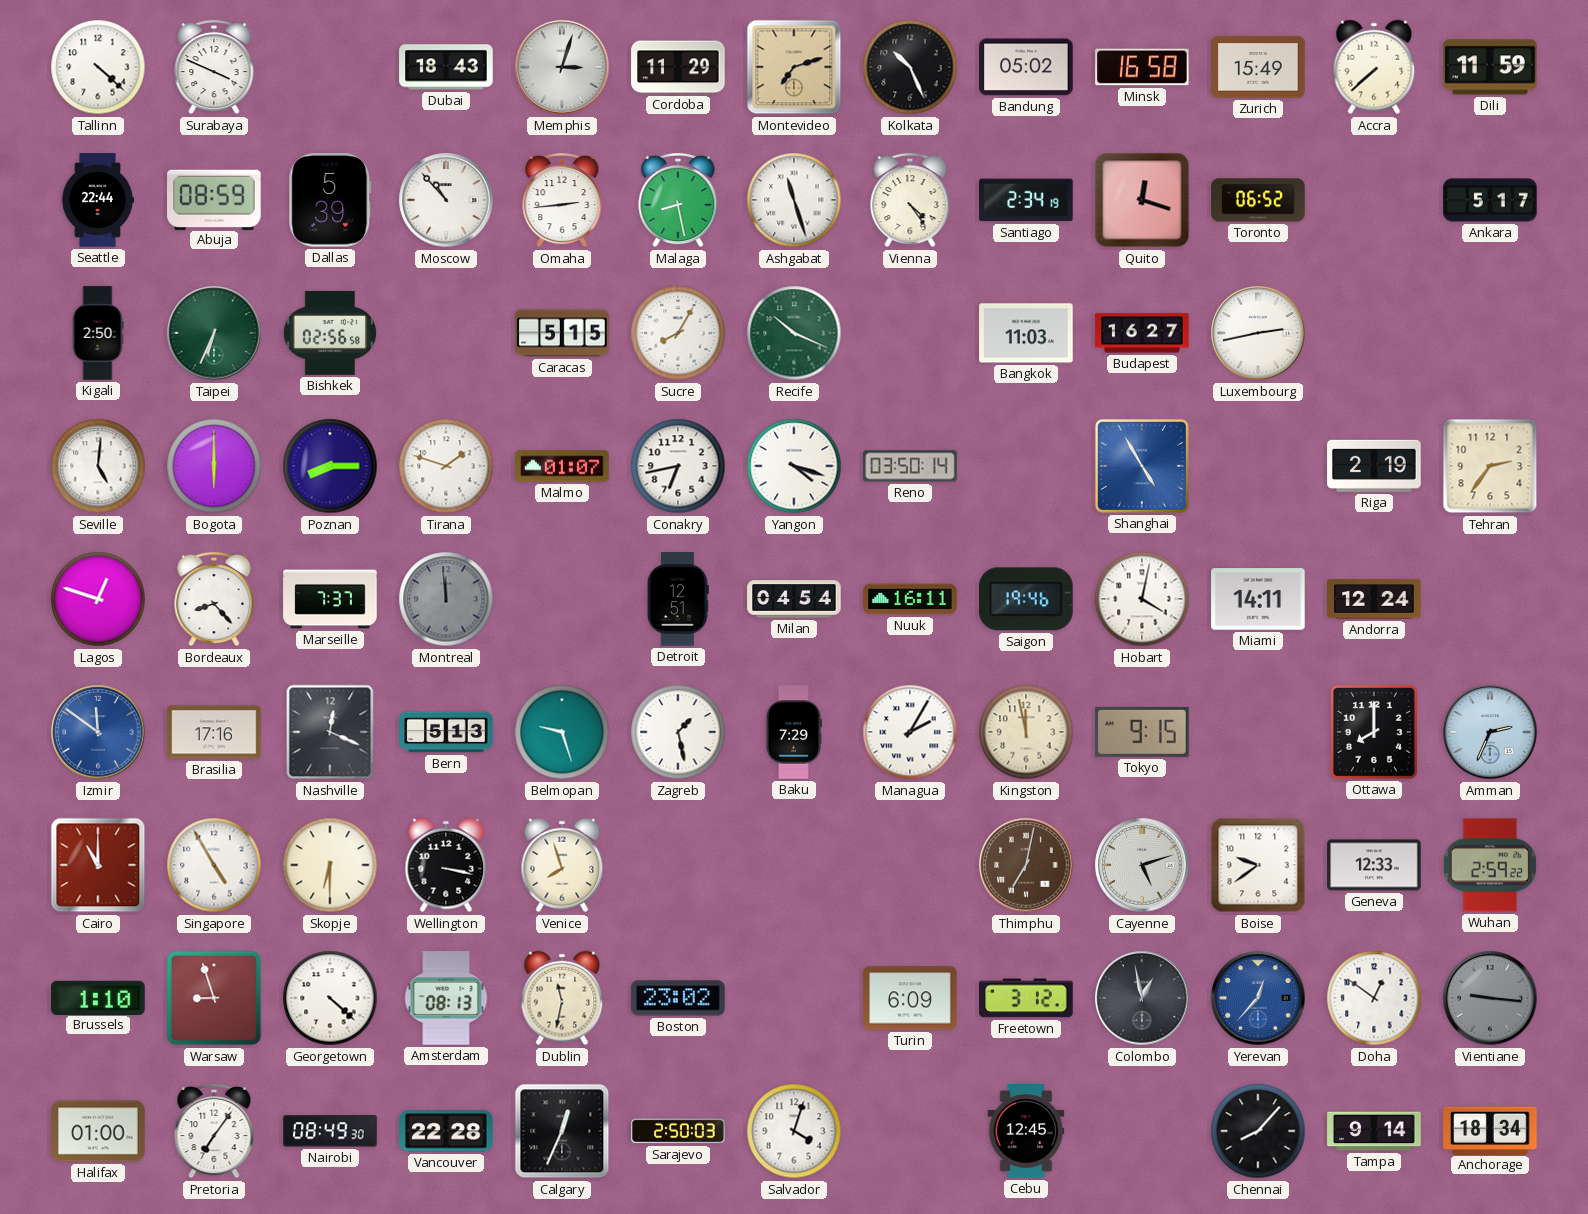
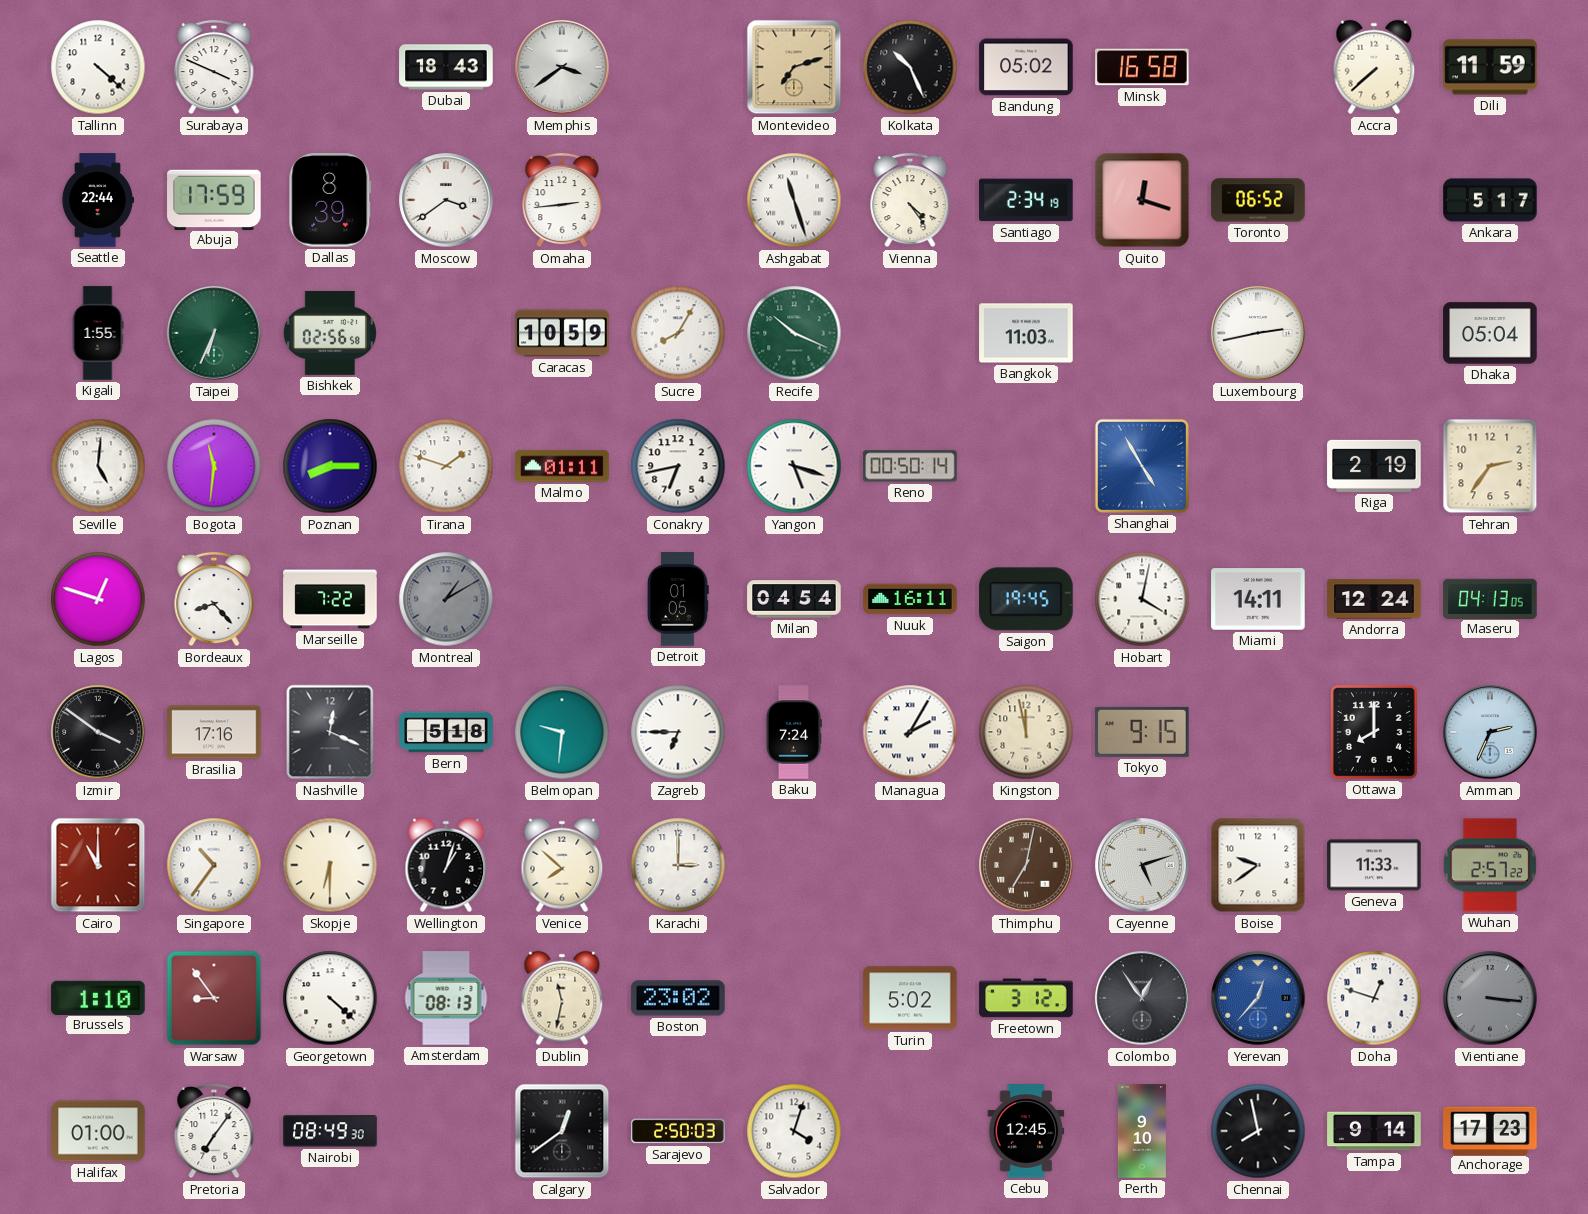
Memphis: 3:03 -> 3:39
Cordoba: 11:29 -> none
Zurich: 15:49 -> none
Abuja: 08:59 -> 17:59
Dallas: 5:39 -> 8:39
Moscow: 10:53 -> 3:39
Malaga: 8:28 -> none
Kigali: 2:50 -> 1:55
Caracas: 5:15 -> 10:59
Budapest: 16:27 -> none
Dhaka: none -> 05:04
Bogota: 6:00 -> 11:31
Malmo: 01:07 -> 01:11
Yangon: 4:18 -> 5:18
Reno: 03:50 -> 00:50
Marseille: 7:37 -> 7:22
Montreal: 11:59 -> 1:10
Detroit: 12:51 -> 01:05
Saigon: 19:46 -> 19:45
Maseru: none -> 04:13
Izmir: 11:51 -> 3:51
Izmir dial: blue -> black
Bern: 5:13 -> 5:18
Belmopan: 9:27 -> 9:31
Zagreb: 1:28 -> 6:45
Baku: 7:29 -> 7:24
Singapore: 4:55 -> 10:36
Wellington: 3:17 -> 1:03
Venice: 7:57 -> 7:52
Karachi: none -> 3:00
Geneva: 12:33 -> 11:33
Wuhan: 2:59 -> 2:57
Warsaw: 8:57 -> 8:54
Turin: 6:09 -> 5:02
Colombo: 12:58 -> 12:54
Doha: 12:51 -> 12:48
Vientiane: 9:16 -> 3:16
Vancouver: 22:28 -> none
Calgary: 12:34 -> 12:39
Perth: none -> 9:10
Chennai: 8:07 -> 7:58
Anchorage: 18:34 -> 17:23
